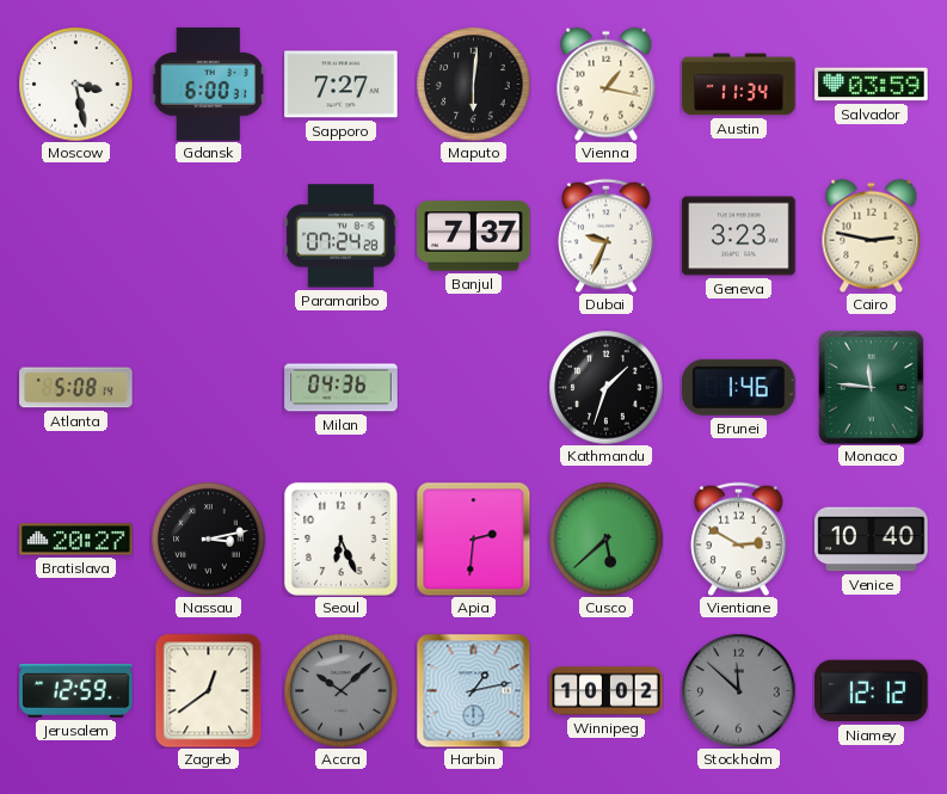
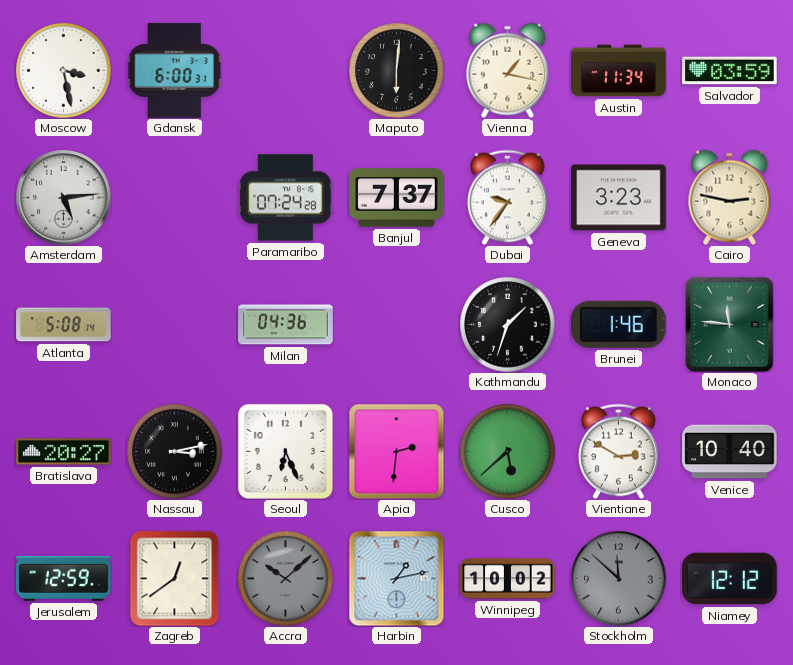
Sapporo: 7:27 -> none
Amsterdam: none -> 5:14
Dubai: 9:34 -> 9:36
